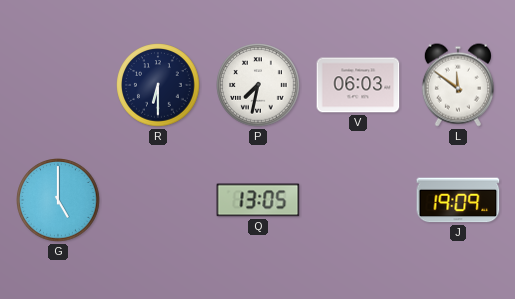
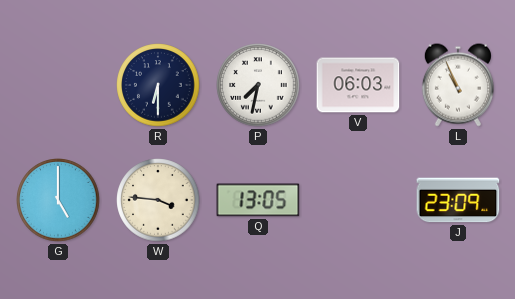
L: 11:51 -> 10:56
W: none -> 3:46
J: 19:09 -> 23:09
